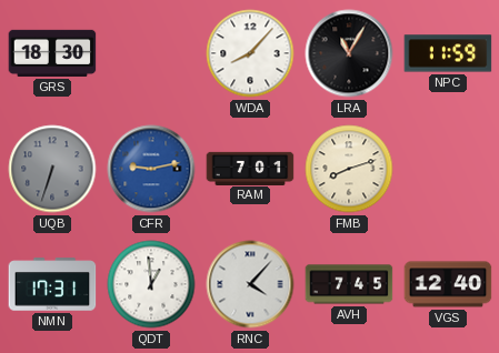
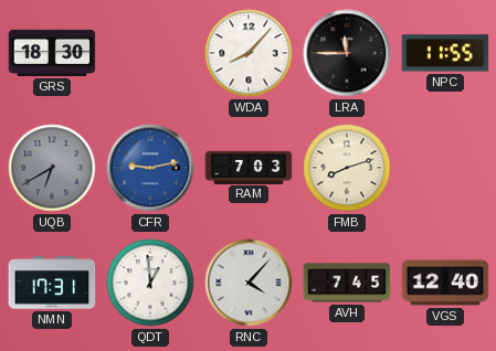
LRA: 11:05 -> 11:45
NPC: 11:59 -> 11:55
UQB: 6:33 -> 6:40
RAM: 7:01 -> 7:03
